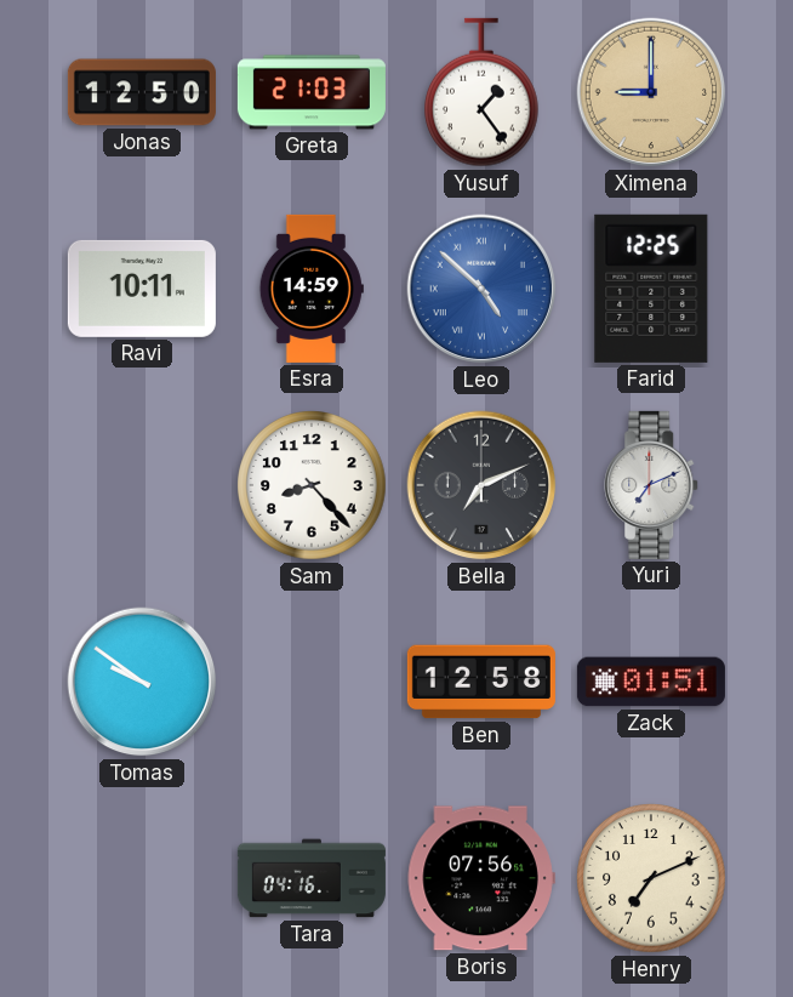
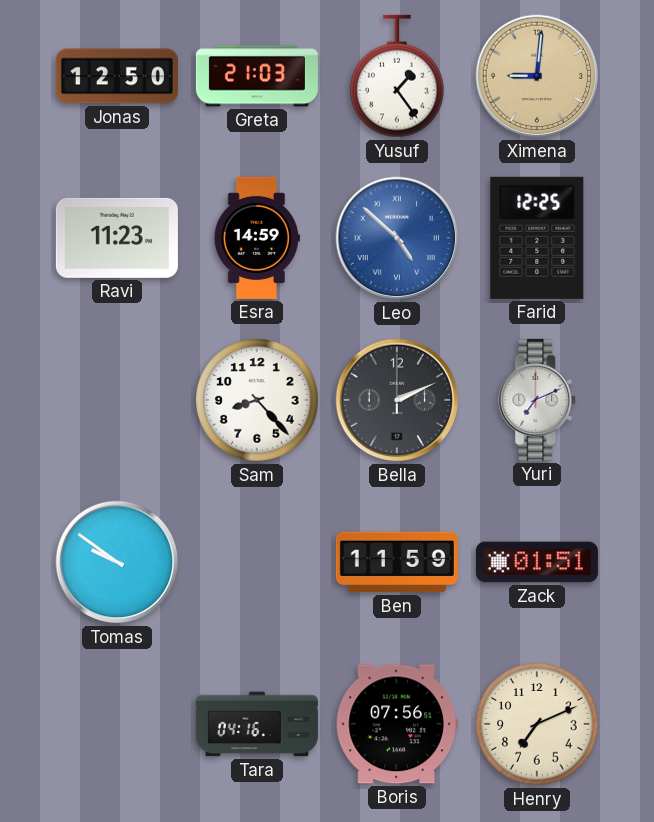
Ximena: 9:00 -> 9:01
Ravi: 10:11 -> 11:23
Bella: 7:11 -> 2:11
Ben: 12:58 -> 11:59
